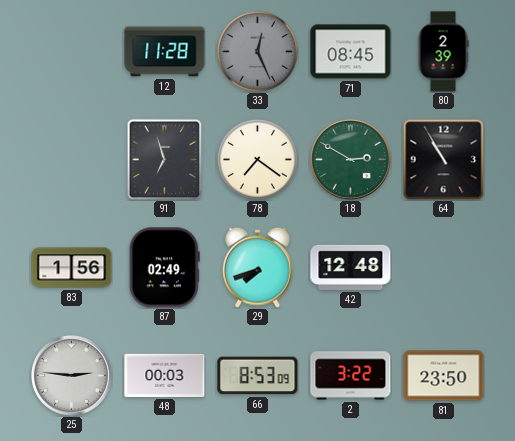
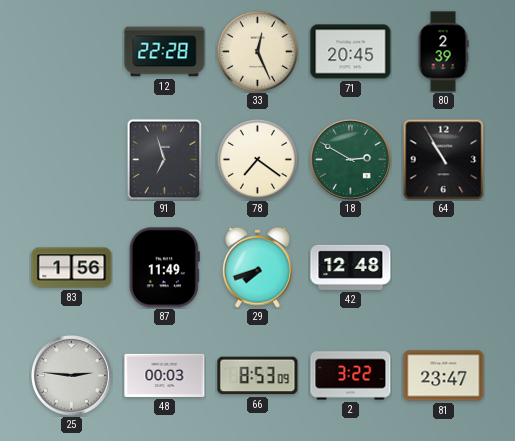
12: 11:28 -> 22:28
33 dial: grey -> cream
71: 08:45 -> 20:45
87: 02:49 -> 11:49
81: 23:50 -> 23:47
